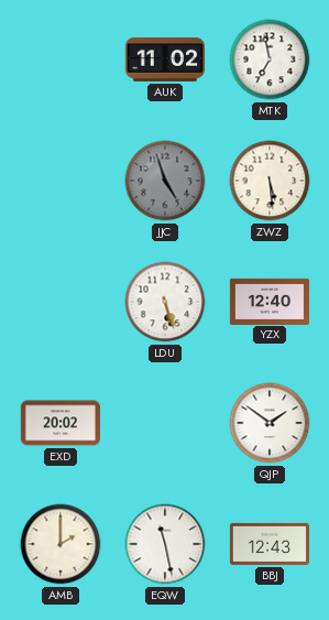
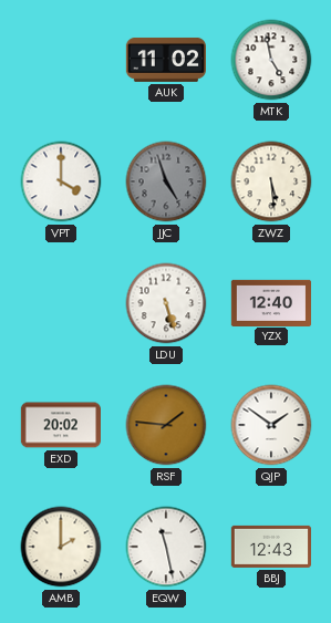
MTK: 6:58 -> 4:58
VPT: none -> 4:00
RSF: none -> 1:46
